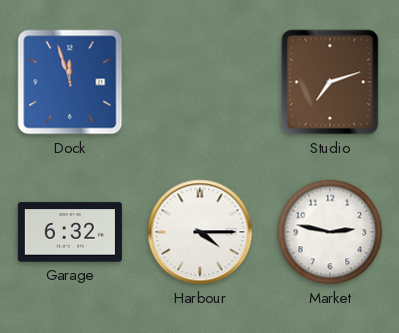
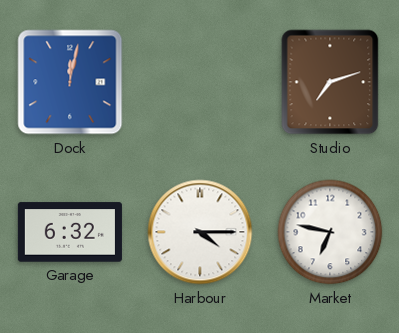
Dock: 11:57 -> 12:02
Market: 2:47 -> 6:47
